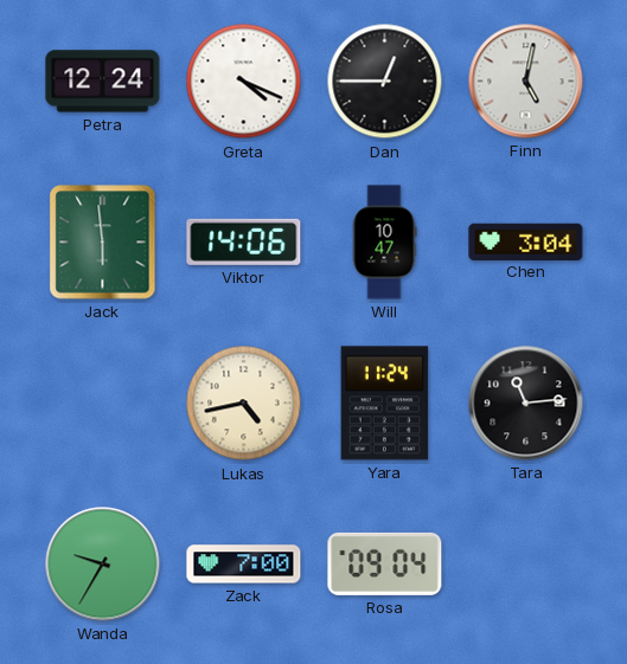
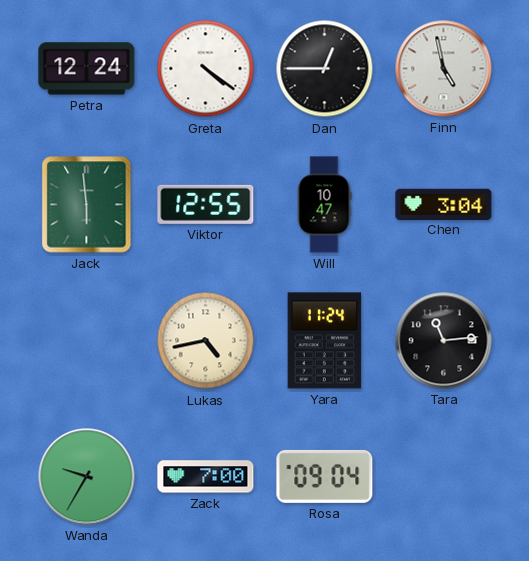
Greta: 4:19 -> 4:21
Finn: 5:02 -> 4:58
Viktor: 14:06 -> 12:55
